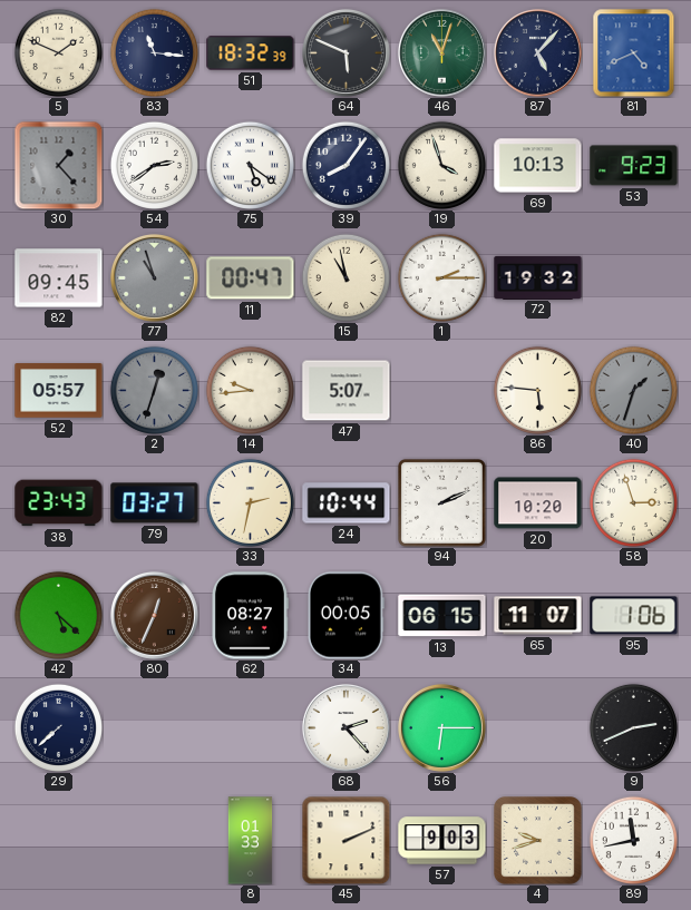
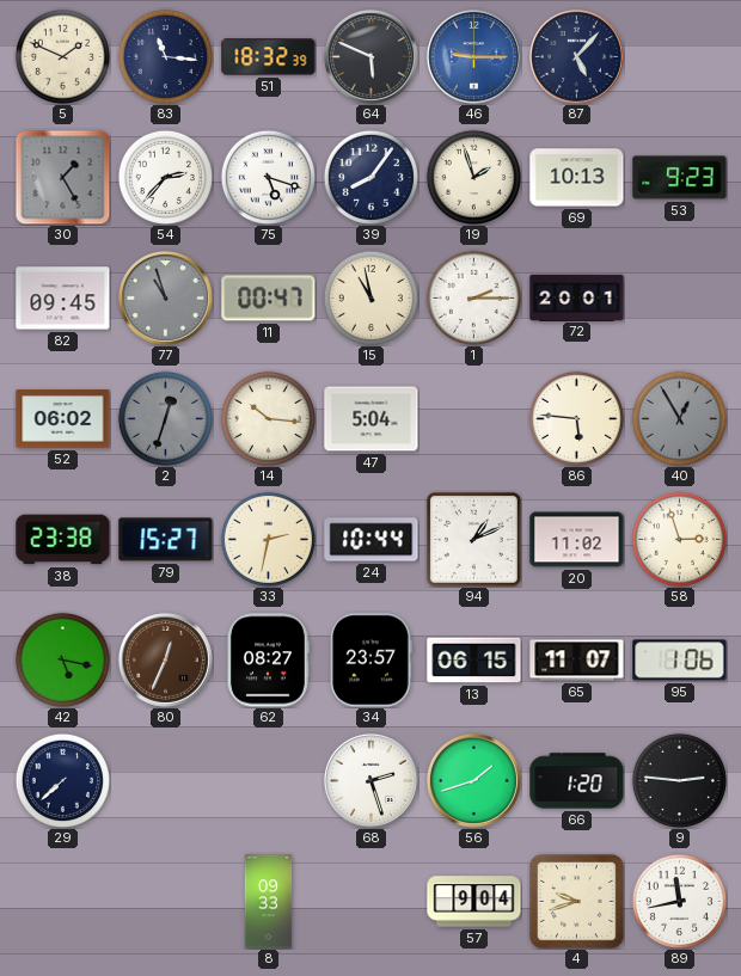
46: 11:03 -> 9:15
46 dial: green -> blue
81: 4:41 -> none
30: 1:23 -> 1:25
54: 2:39 -> 2:37
75: 5:21 -> 5:18
19: 3:57 -> 1:57
72: 19:32 -> 20:01
52: 05:57 -> 06:02
14: 9:44 -> 10:16
47: 5:07 -> 5:04
40: 1:33 -> 12:55
38: 23:43 -> 23:38
79: 03:27 -> 15:27
94: 2:11 -> 1:11
20: 10:20 -> 11:02
42: 5:22 -> 5:17
34: 00:05 -> 23:57
68: 2:23 -> 2:27
56: 6:15 -> 1:42
66: none -> 1:20
9: 2:41 -> 2:46
8: 01:33 -> 09:33
45: 2:11 -> none
57: 9:03 -> 9:04
